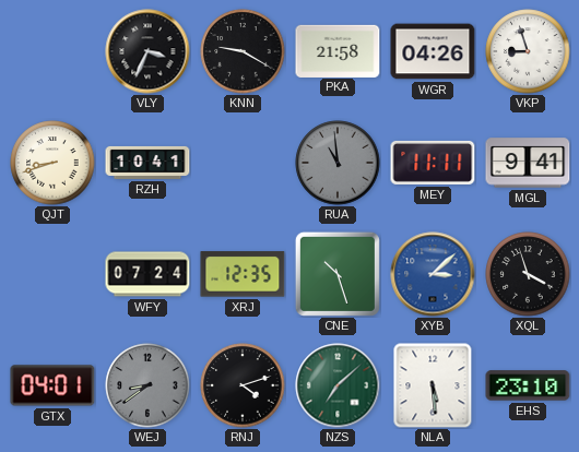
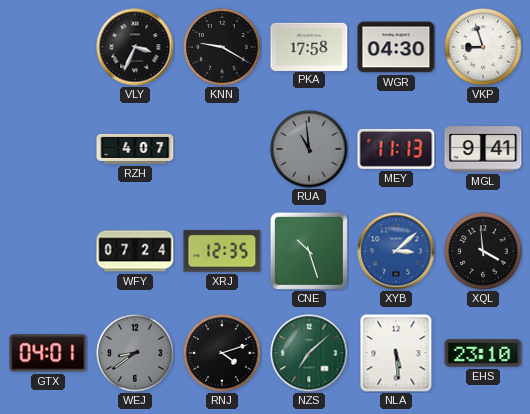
PKA: 21:58 -> 17:58
WGR: 04:26 -> 04:30
QJT: 8:42 -> none
RZH: 10:41 -> 4:07
MEY: 11:11 -> 11:13
XQL: 3:57 -> 3:59
